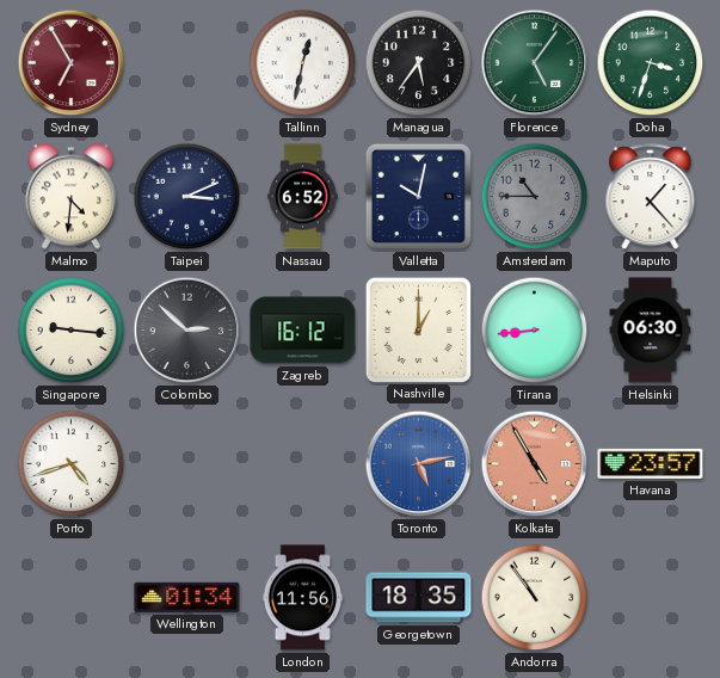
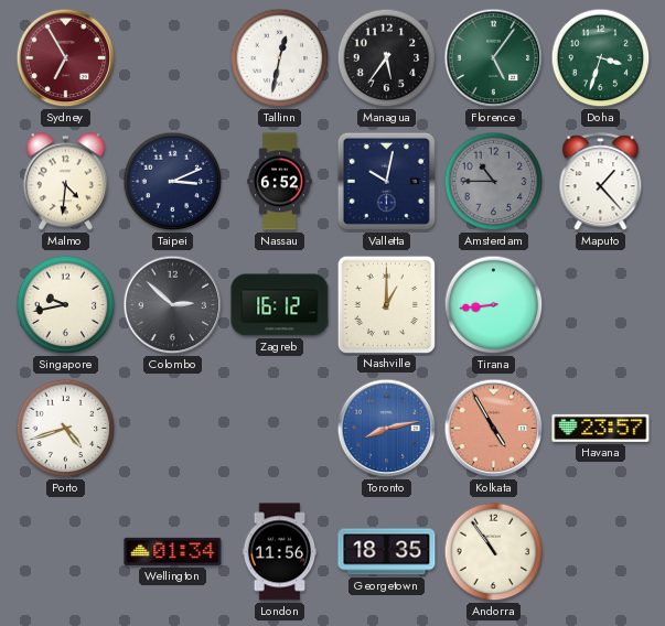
Singapore: 9:16 -> 9:43
Helsinki: 06:30 -> none
Toronto: 5:13 -> 8:13
